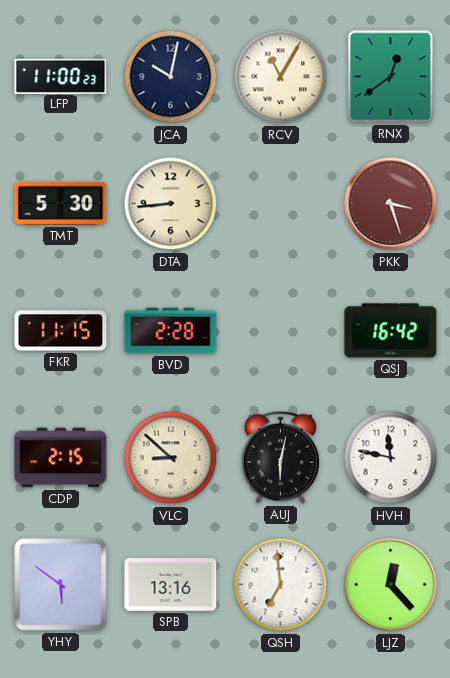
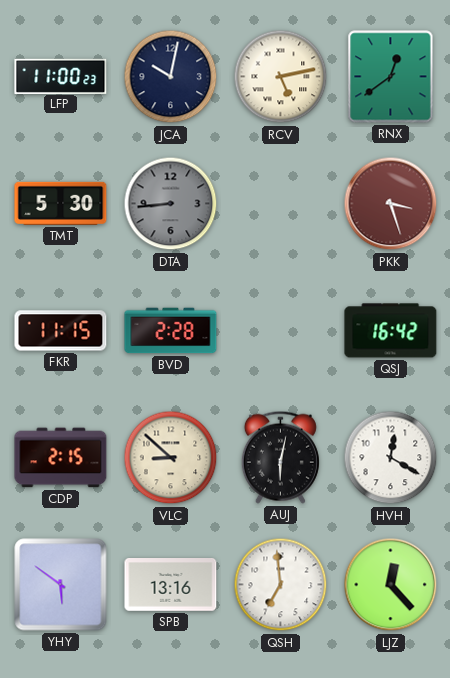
RCV: 11:05 -> 5:13
DTA dial: cream -> grey
HVH: 11:47 -> 12:20
